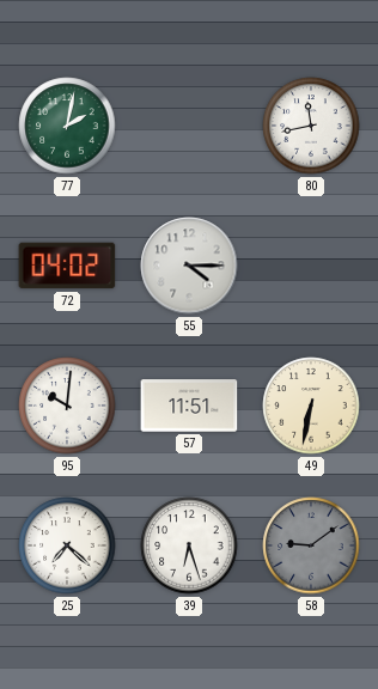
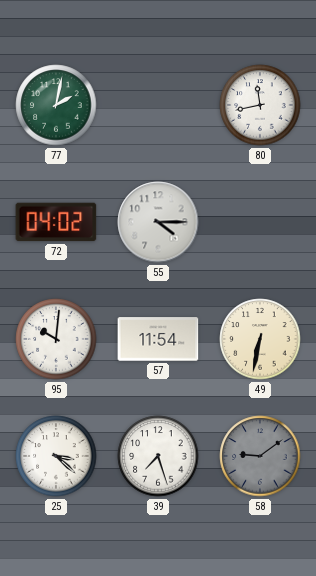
57: 11:51 -> 11:54
25: 7:22 -> 3:22
39: 6:27 -> 7:27
